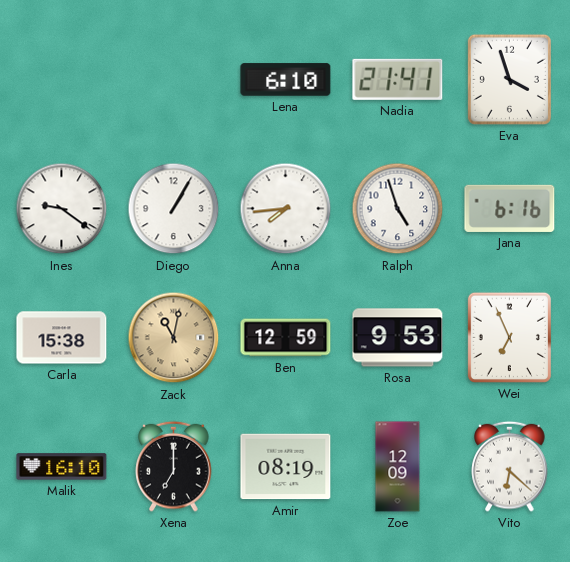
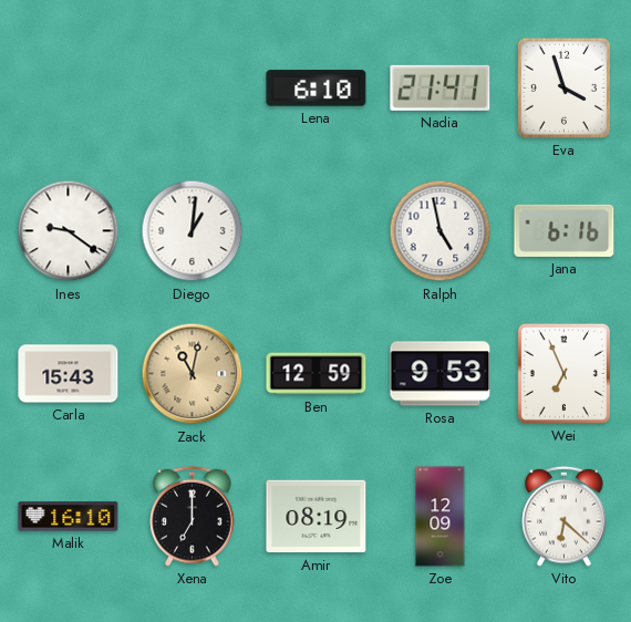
Diego: 1:05 -> 1:01
Anna: 7:44 -> none
Ralph: 4:57 -> 4:58
Carla: 15:38 -> 15:43
